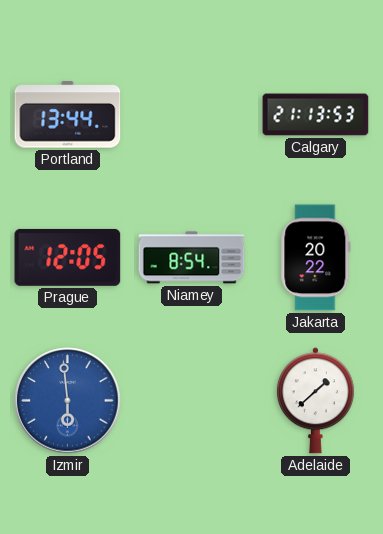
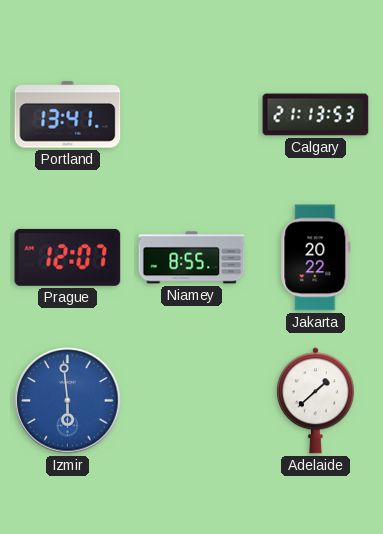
Portland: 13:44 -> 13:41
Prague: 12:05 -> 12:07
Niamey: 8:54 -> 8:55
